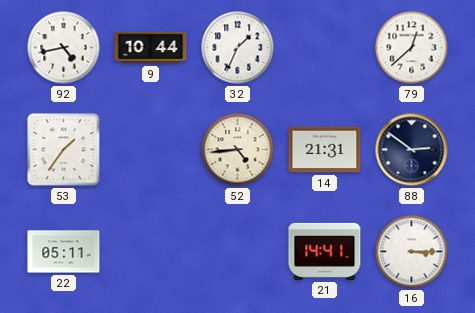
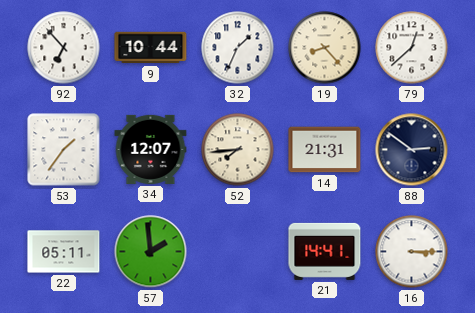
92: 4:43 -> 6:53
19: none -> 8:23
34: none -> 12:07
52: 4:44 -> 7:44
57: none -> 1:59
